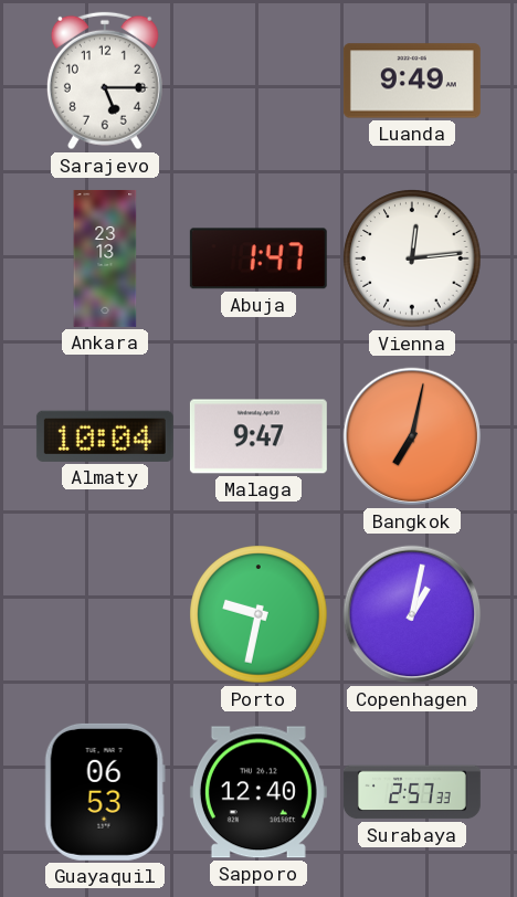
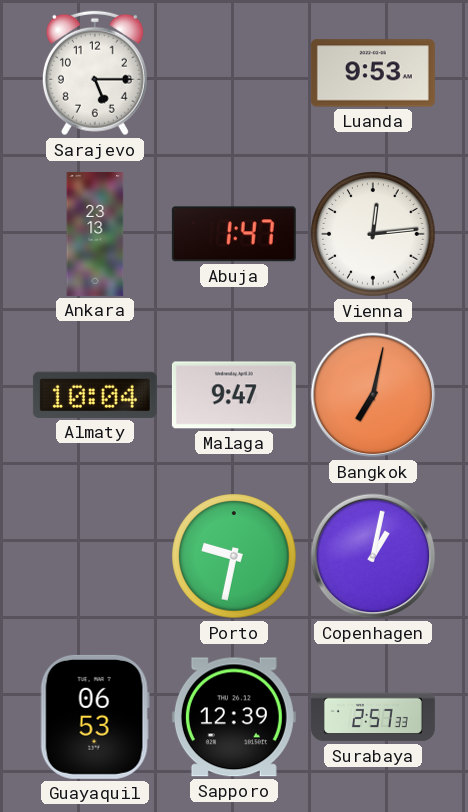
Luanda: 9:49 -> 9:53
Sapporo: 12:40 -> 12:39
